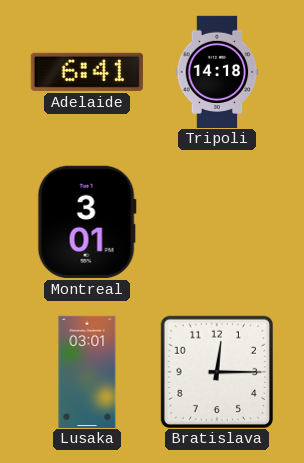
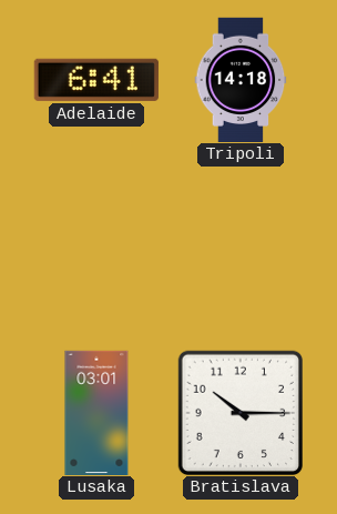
Montreal: 3:01 -> none
Bratislava: 12:15 -> 10:15
